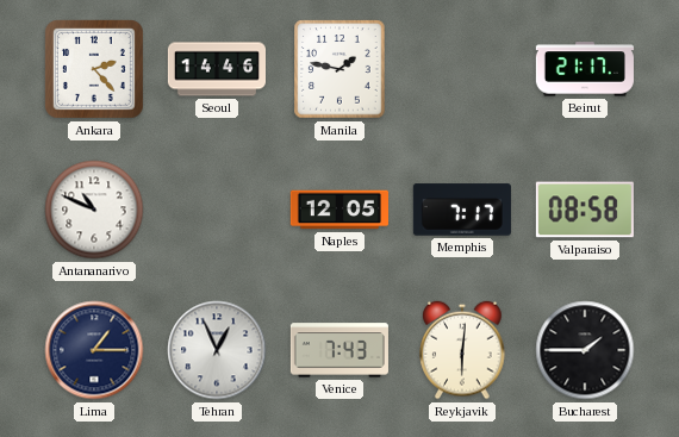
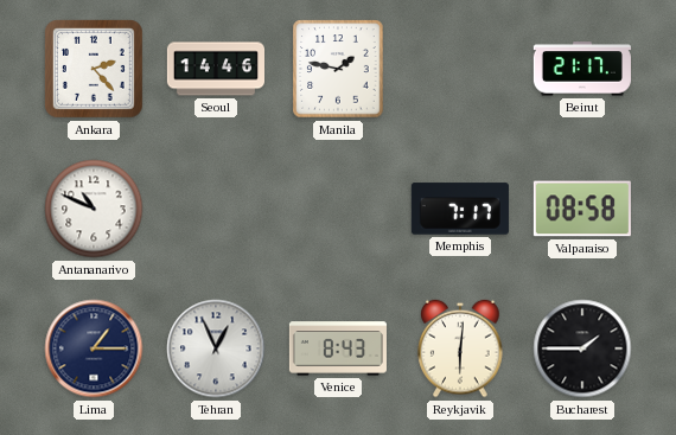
Naples: 12:05 -> none
Venice: 7:43 -> 8:43
